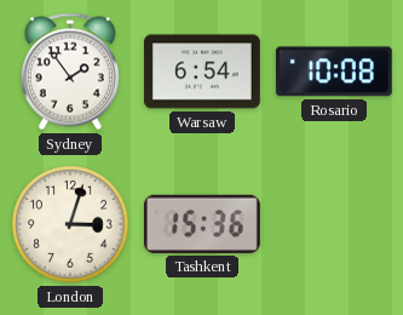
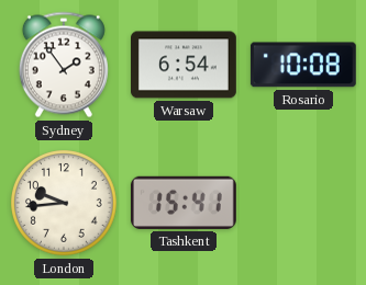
London: 3:03 -> 9:44
Tashkent: 15:36 -> 15:41
